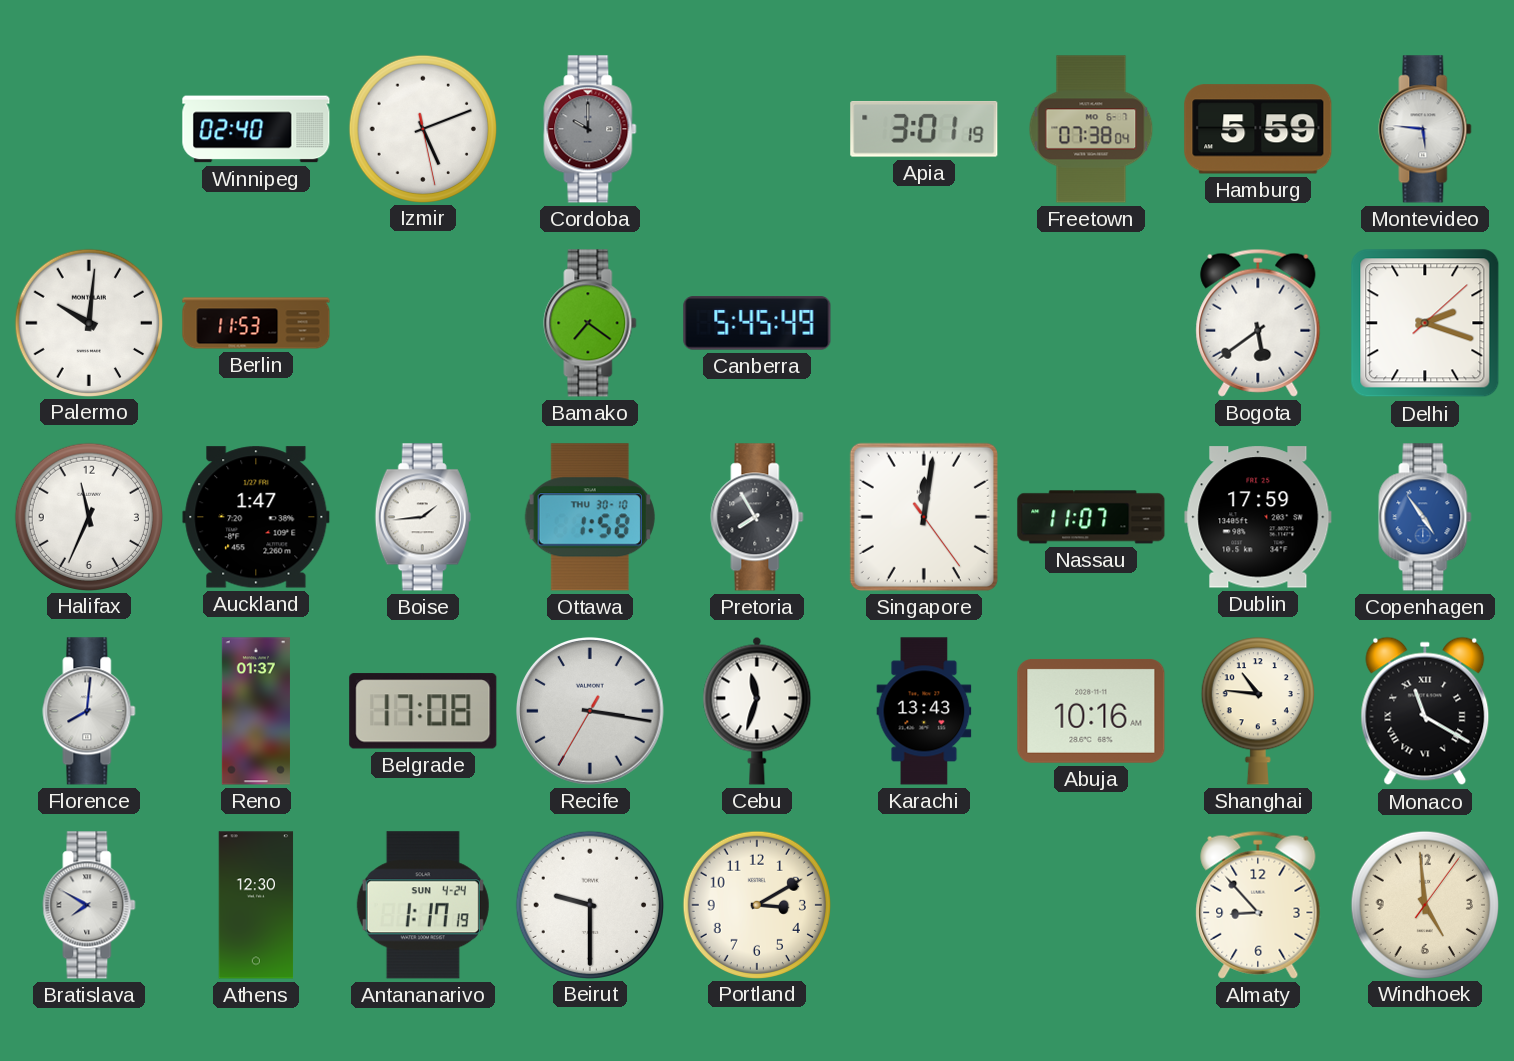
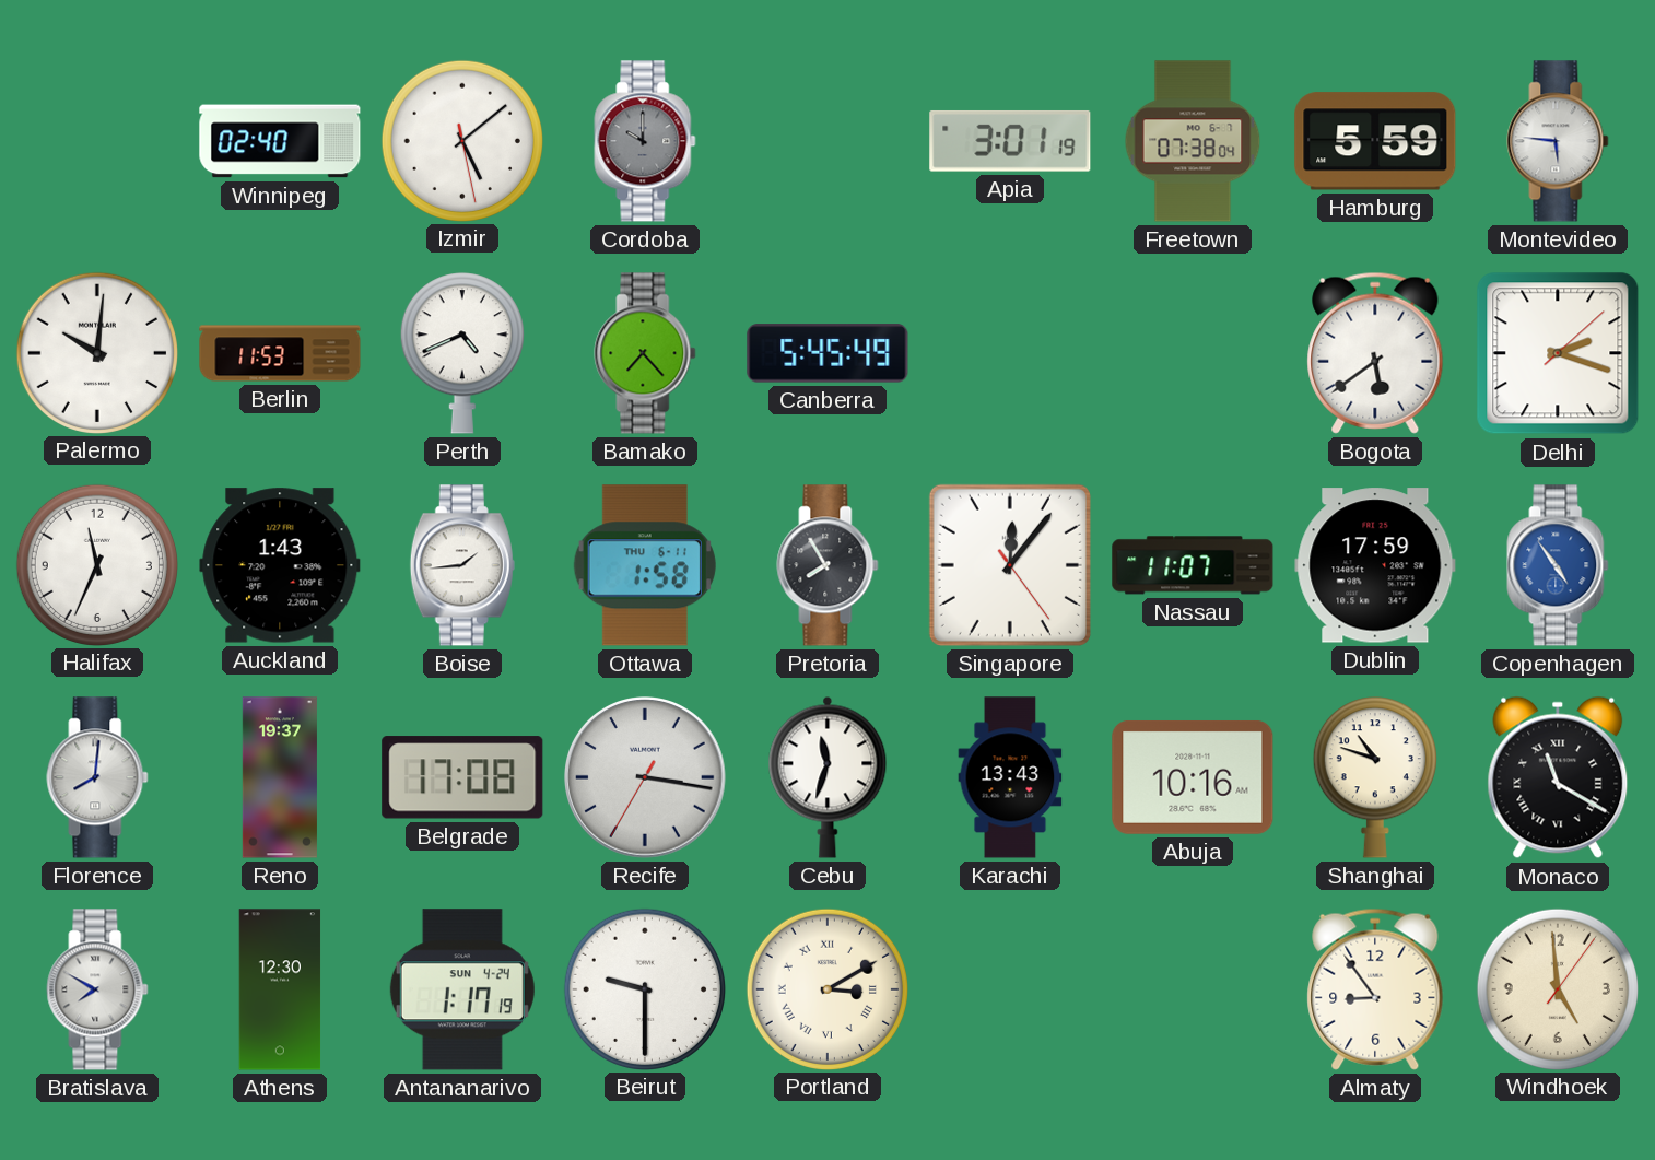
Izmir: 5:11 -> 5:08
Perth: none -> 4:41
Bamako: 7:21 -> 7:23
Auckland: 1:47 -> 1:43
Ottawa date: THU 30-10 -> THU 6-11
Singapore: 12:01 -> 12:06
Reno: 01:37 -> 19:37
Shanghai: 10:46 -> 10:48
Portland numerals: Arabic -> Roman
Almaty: 8:53 -> 8:54
